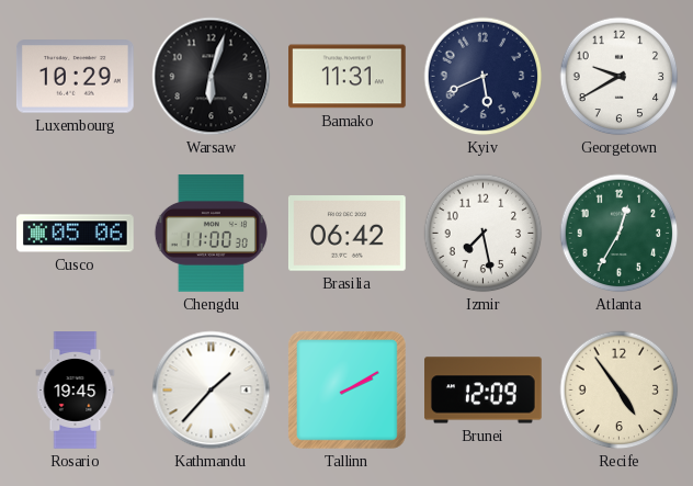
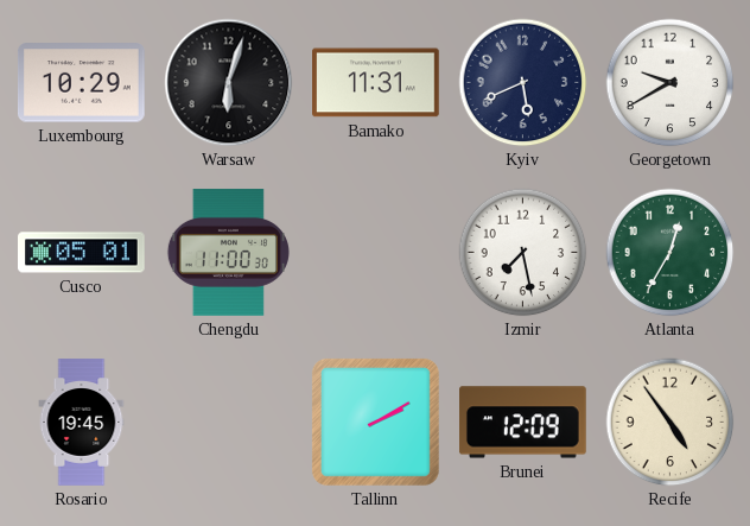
Cusco: 05:06 -> 05:01
Brasilia: 06:42 -> none
Kathmandu: 1:37 -> none
